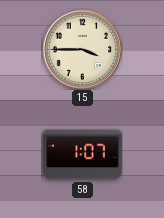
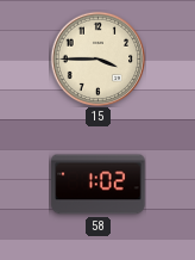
58: 1:07 -> 1:02
